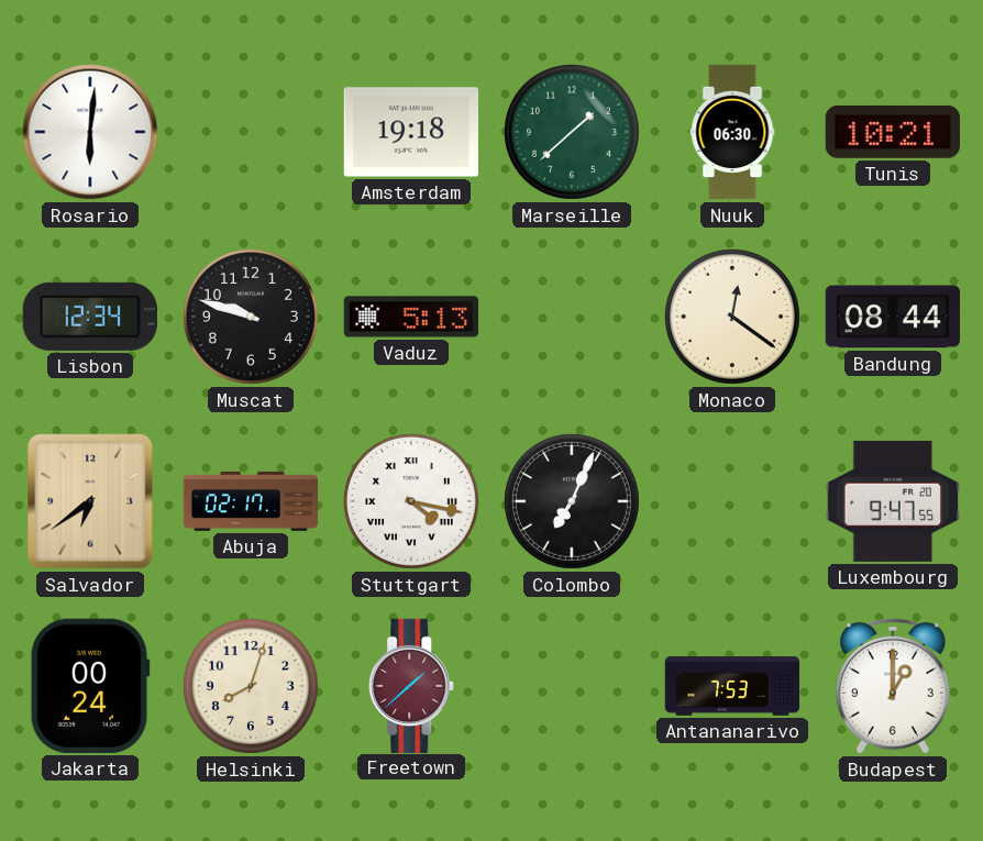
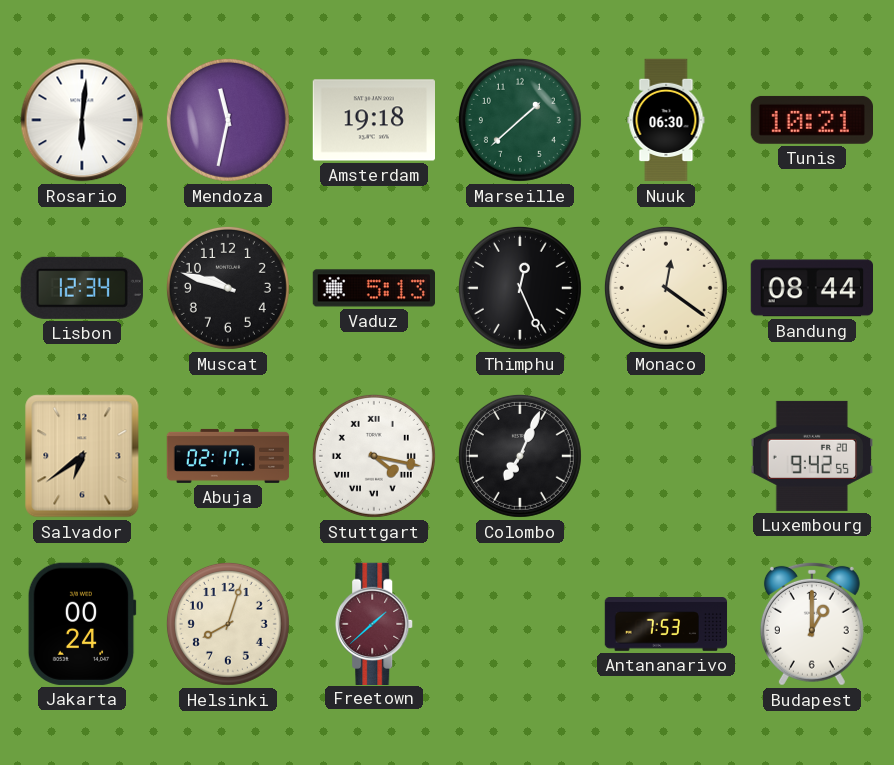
Mendoza: none -> 11:32
Thimphu: none -> 12:26
Luxembourg: 9:47 -> 9:42
